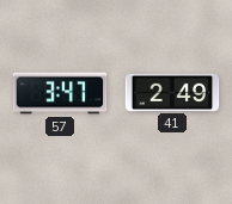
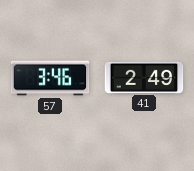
57: 3:47 -> 3:46
